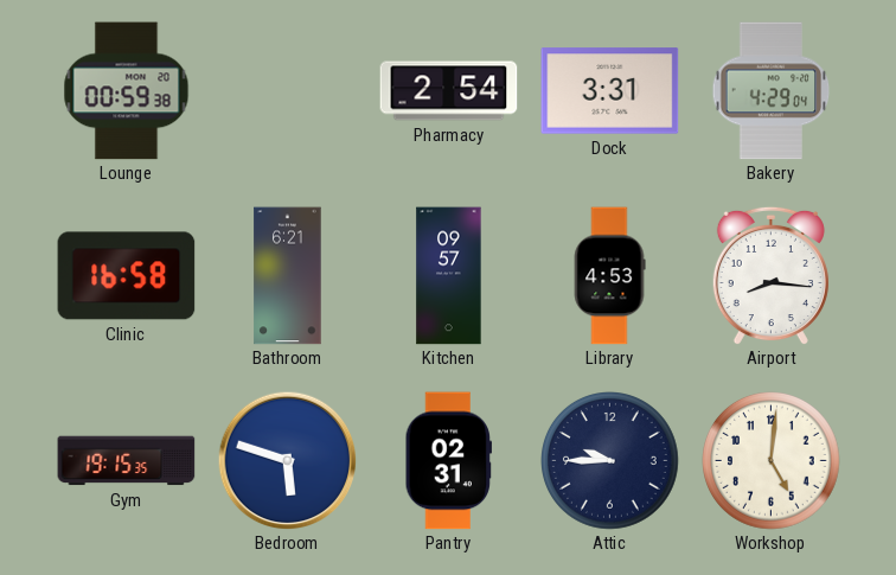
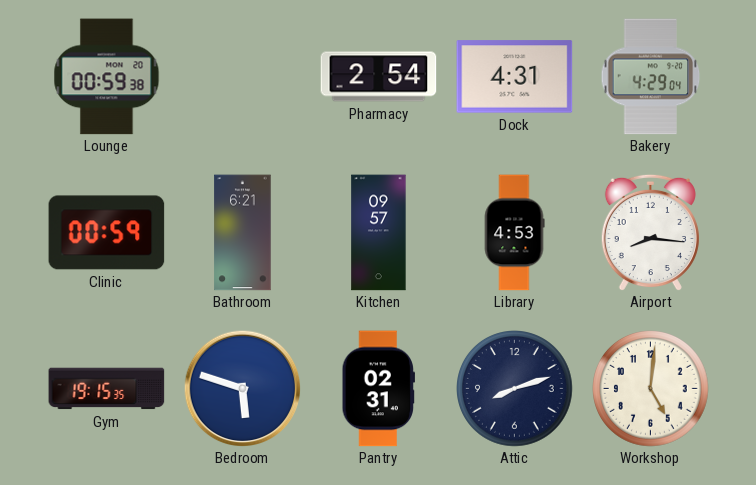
Dock: 3:31 -> 4:31
Clinic: 16:58 -> 00:59
Attic: 9:45 -> 8:12
